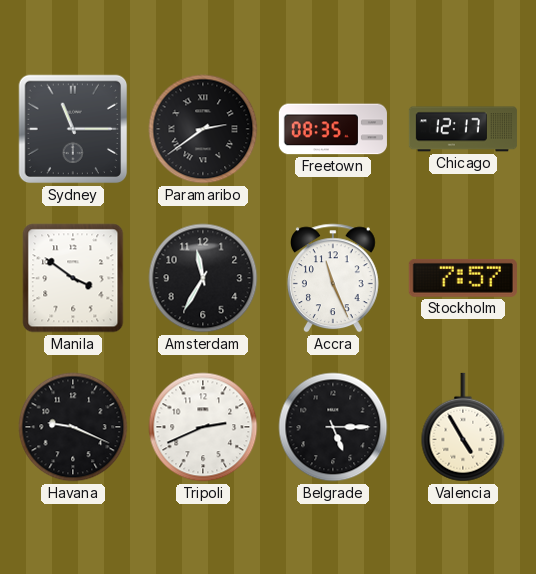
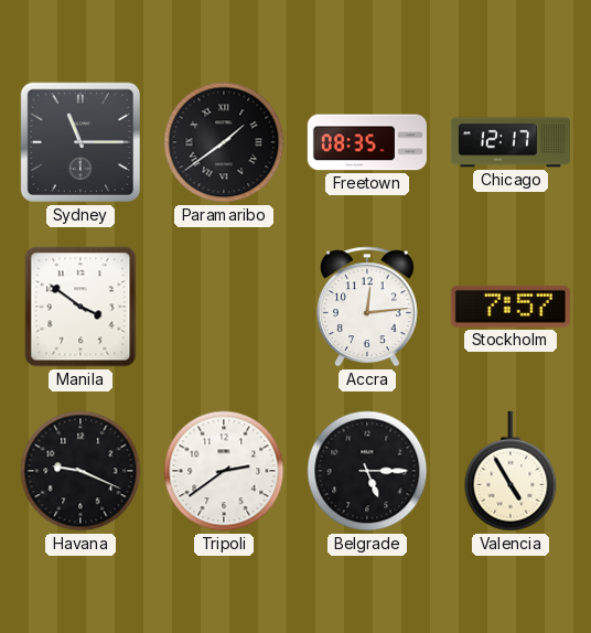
Paramaribo: 2:39 -> 1:39
Amsterdam: 11:35 -> none
Accra: 11:26 -> 12:14
Tripoli: 2:41 -> 2:39
